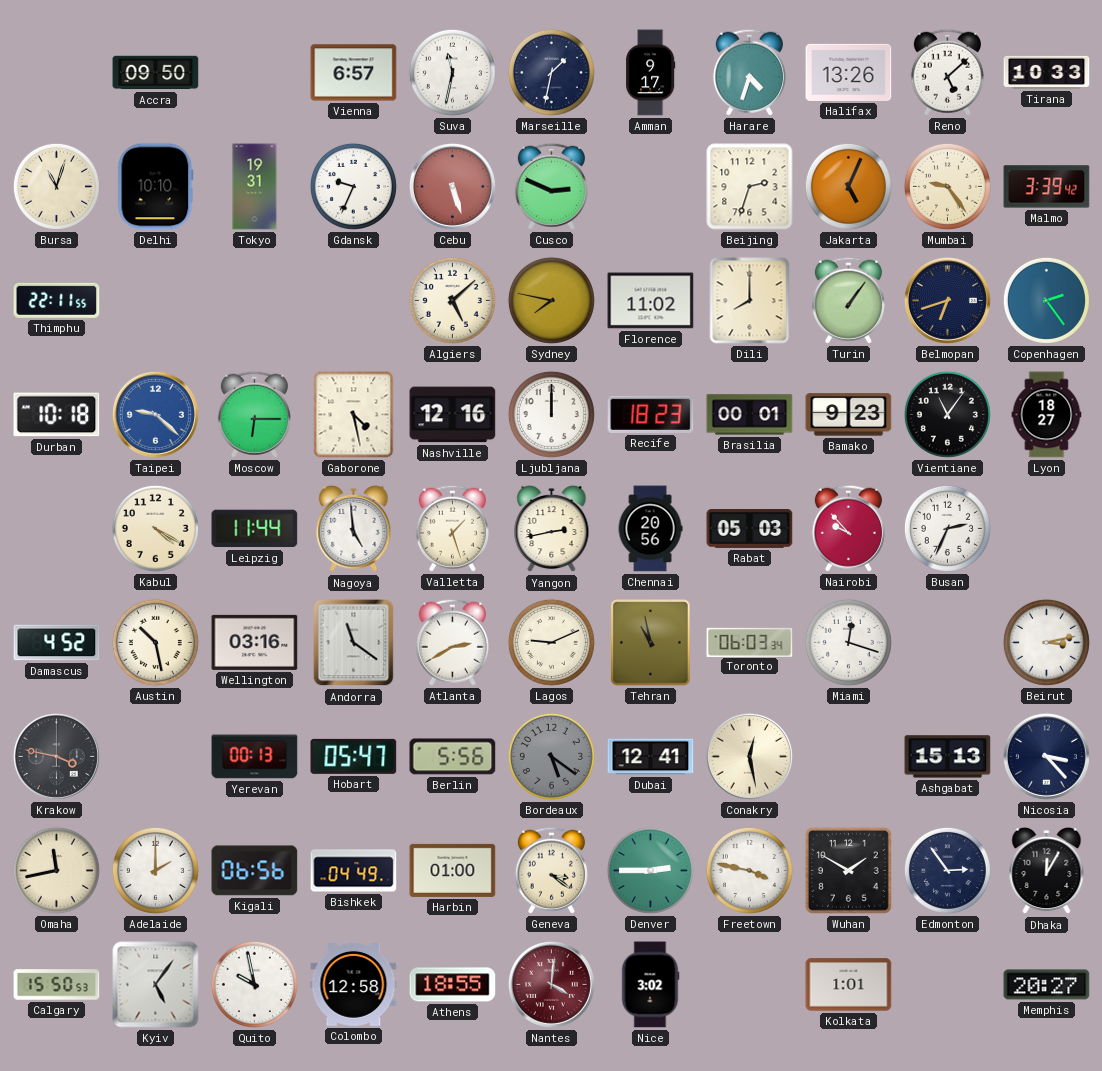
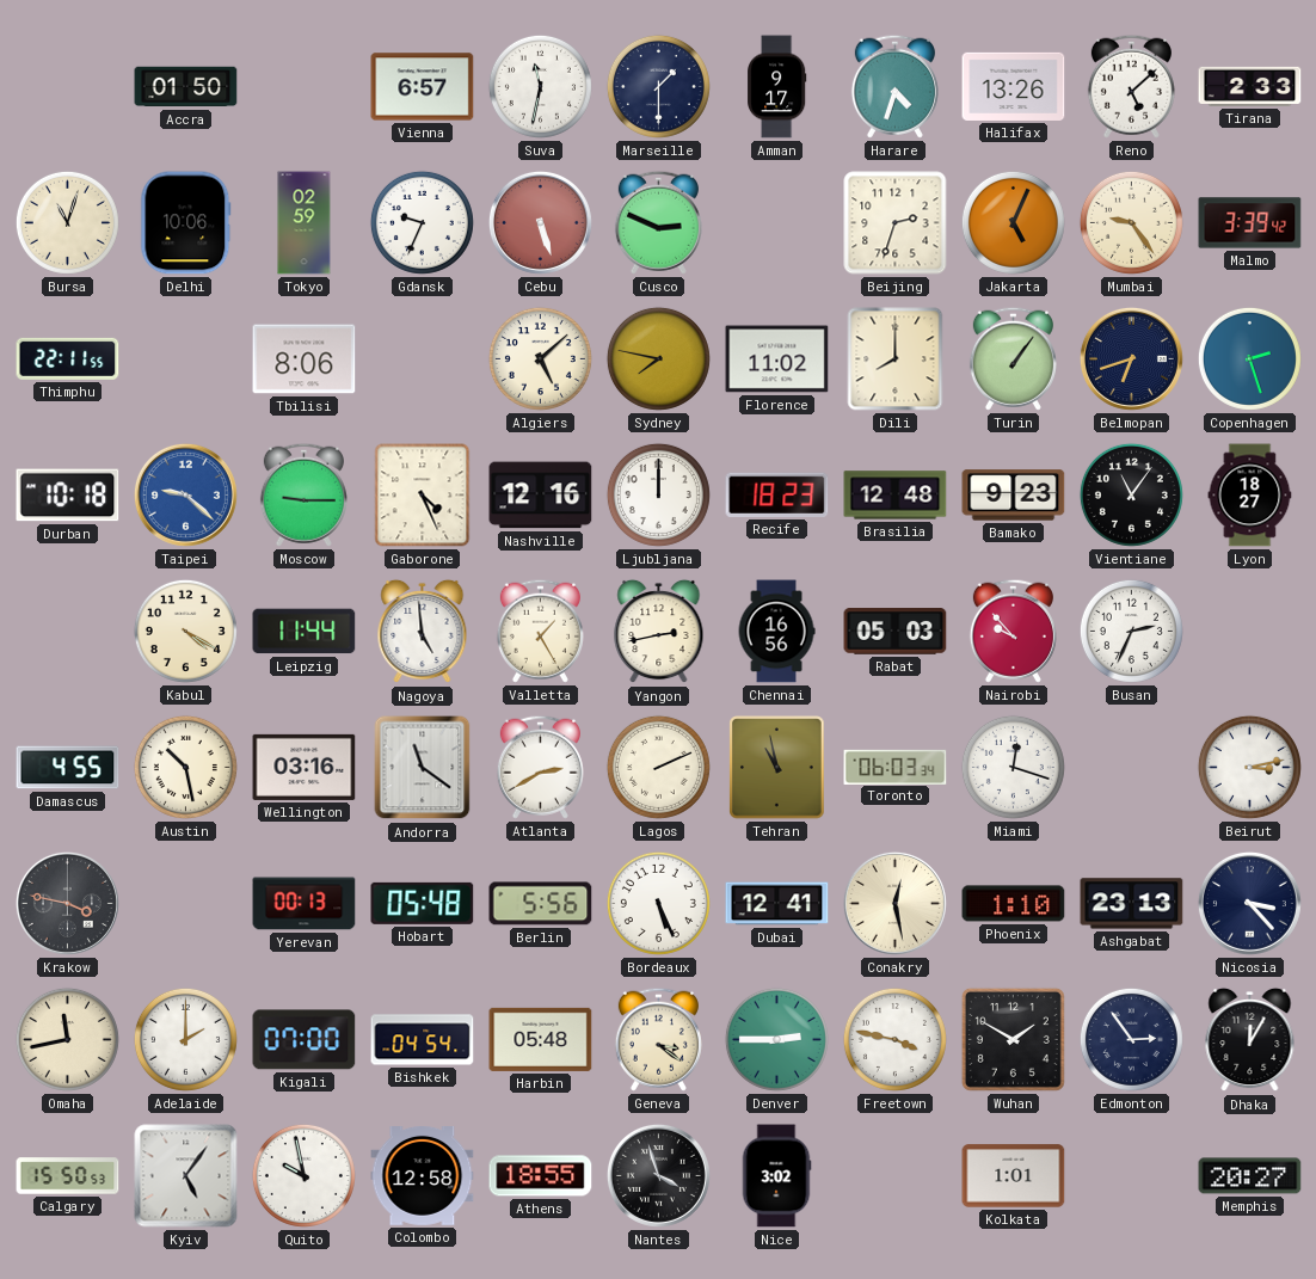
Accra: 09:50 -> 01:50
Marseille: 1:32 -> 1:30
Tirana: 10:33 -> 2:33
Delhi: 10:10 -> 10:06
Tokyo: 19:31 -> 02:59
Tbilisi: none -> 8:06
Copenhagen: 2:24 -> 2:27
Moscow: 6:15 -> 9:15
Gaborone: 4:28 -> 4:26
Brasilia: 00:01 -> 12:48
Valletta: 1:27 -> 1:25
Chennai: 20:56 -> 16:56
Damascus: 4:52 -> 4:55
Lagos: 9:11 -> 2:11
Hobart: 05:47 -> 05:48
Bordeaux: 5:21 -> 5:26
Bordeaux dial: grey -> white
Phoenix: none -> 1:10
Ashgabat: 15:13 -> 23:13
Kigali: 06:56 -> 07:00
Bishkek: 04:49 -> 04:54
Harbin: 01:00 -> 05:48
Nantes: 4:01 -> 3:57
Nantes dial: burgundy -> black
